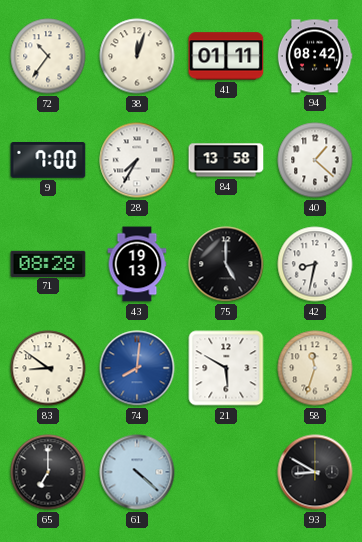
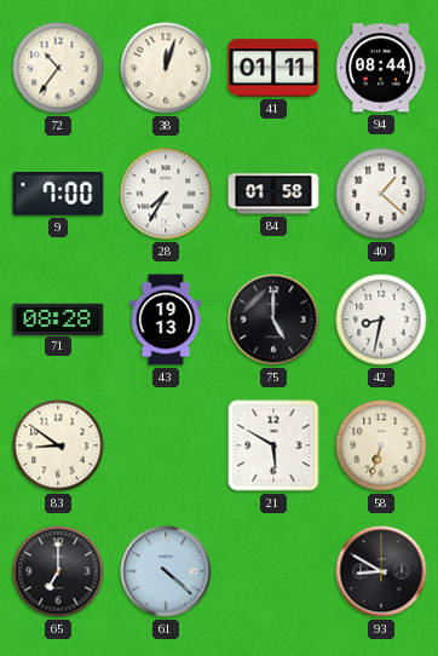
94: 08:42 -> 08:44
84: 13:58 -> 01:58
74: 8:01 -> none
58: 11:33 -> 6:33
